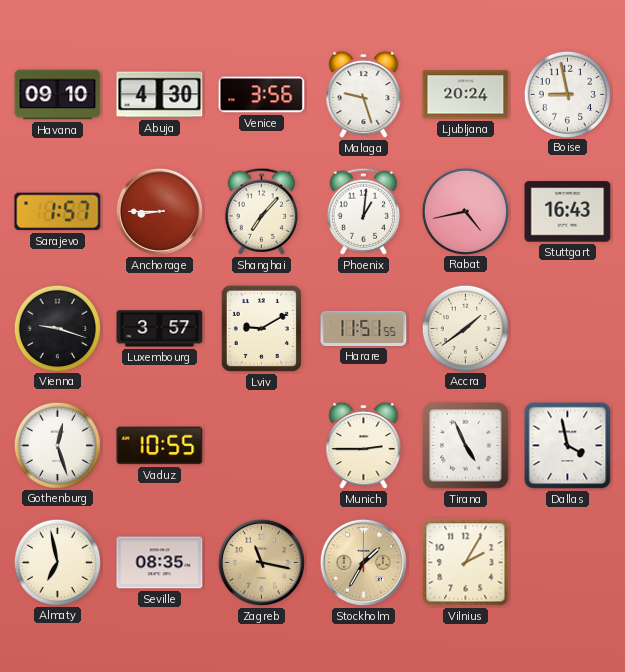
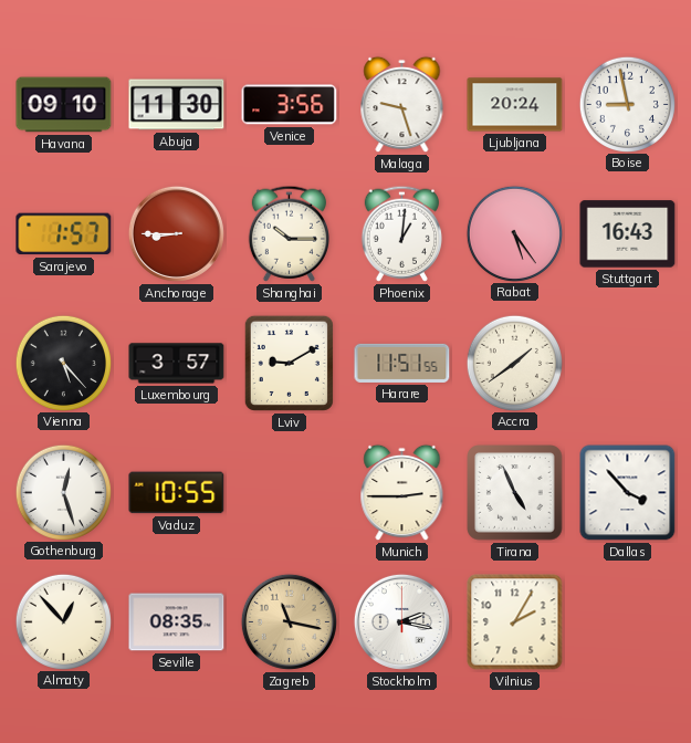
Abuja: 4:30 -> 11:30
Shanghai: 7:07 -> 10:15
Rabat: 4:43 -> 5:24
Vienna: 9:18 -> 5:23
Dallas: 3:58 -> 3:53
Almaty: 6:58 -> 12:53
Stockholm: 1:35 -> 2:17
Stockholm dial: champagne -> white
